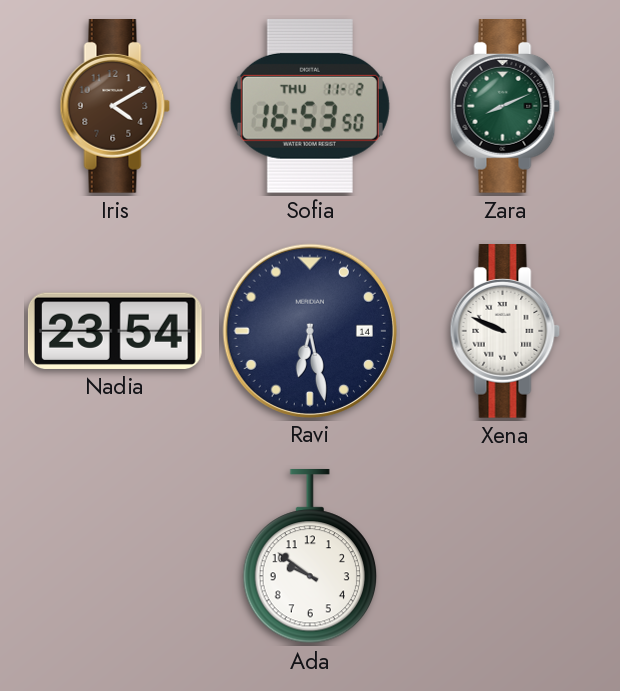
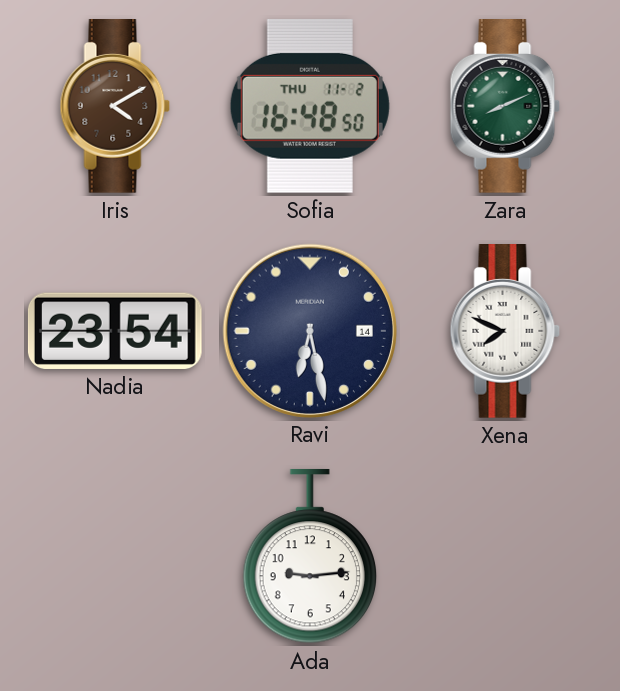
Sofia: 16:53 -> 16:48
Xena: 9:49 -> 7:49
Ada: 9:51 -> 9:14
